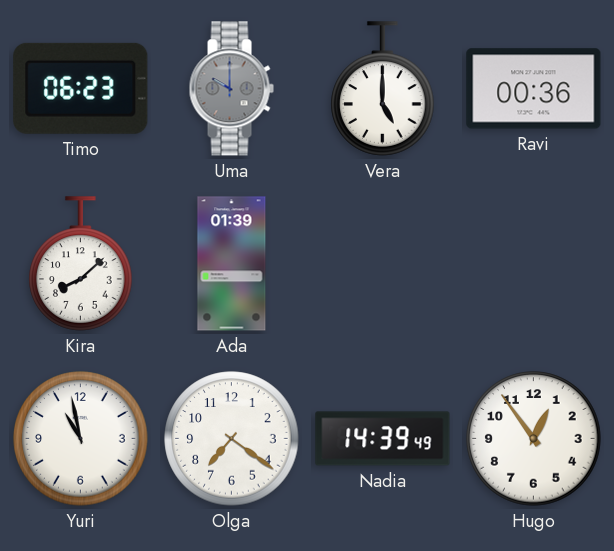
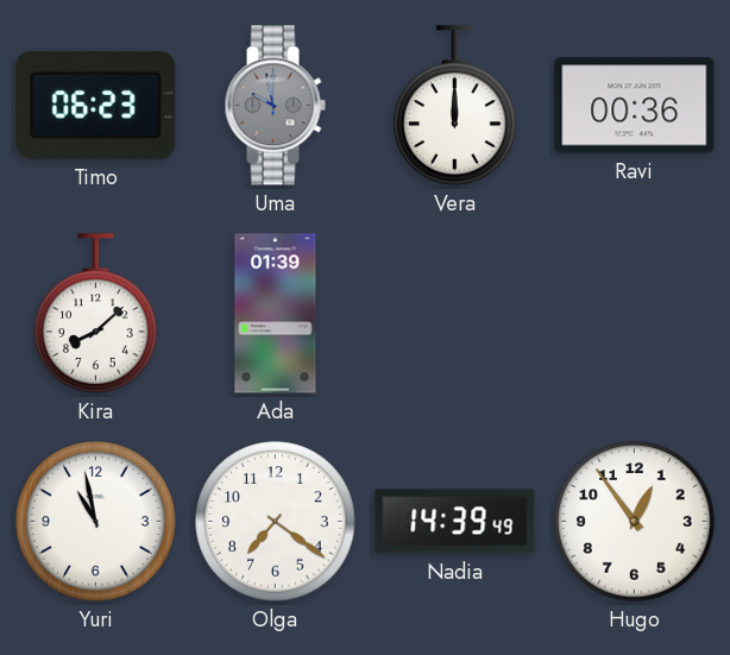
Uma: 10:00 -> 9:58
Vera: 5:00 -> 12:00
